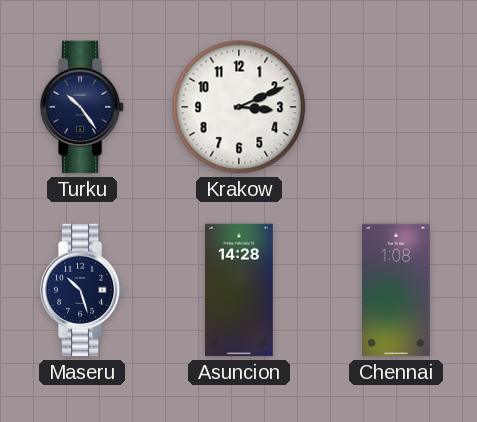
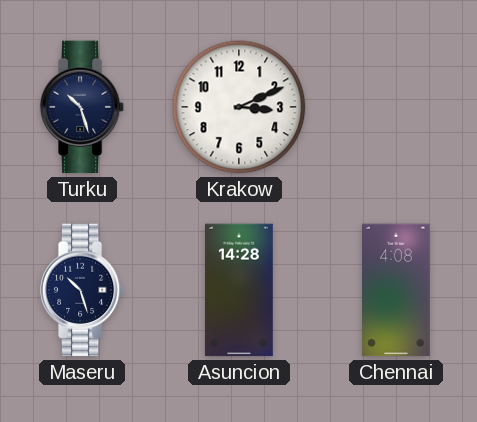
Turku: 10:24 -> 10:27
Chennai: 1:08 -> 4:08
